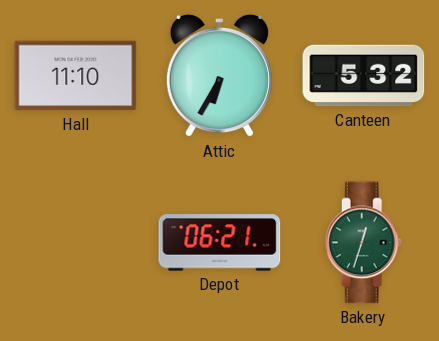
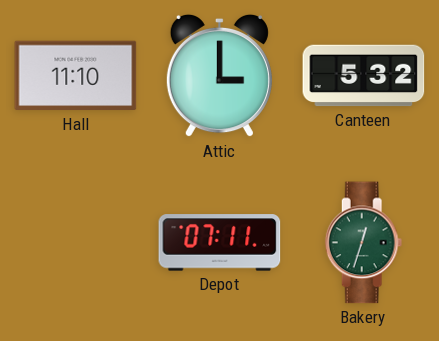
Attic: 6:35 -> 3:00
Depot: 06:21 -> 07:11
